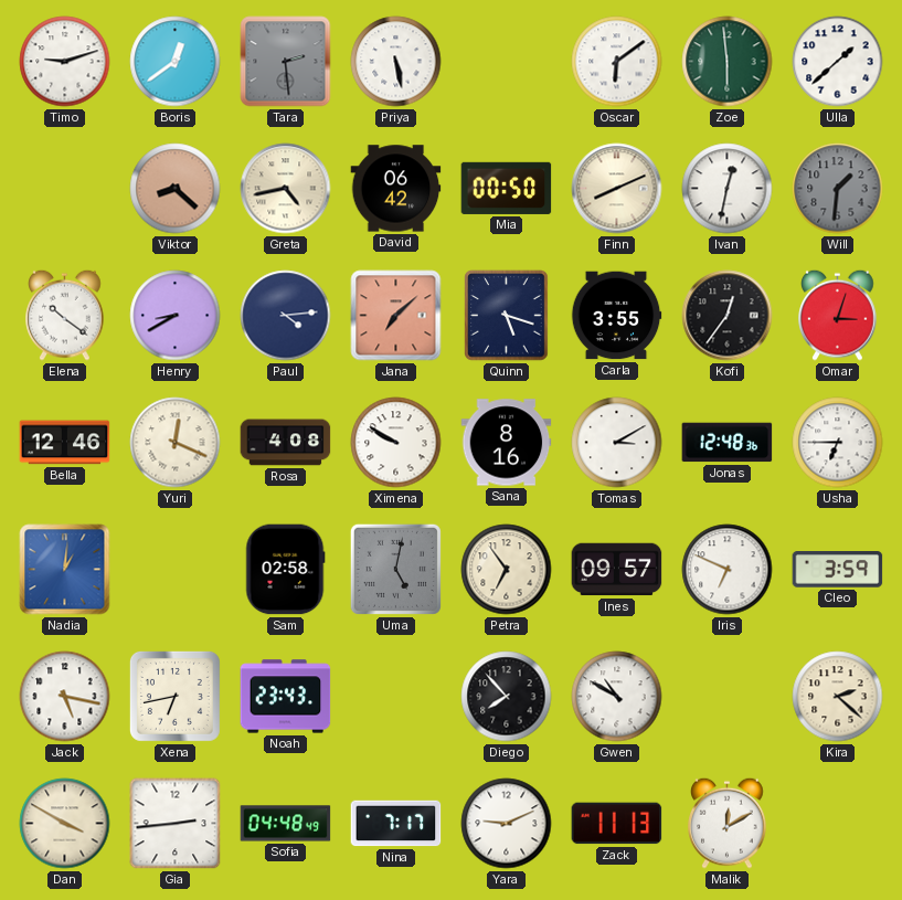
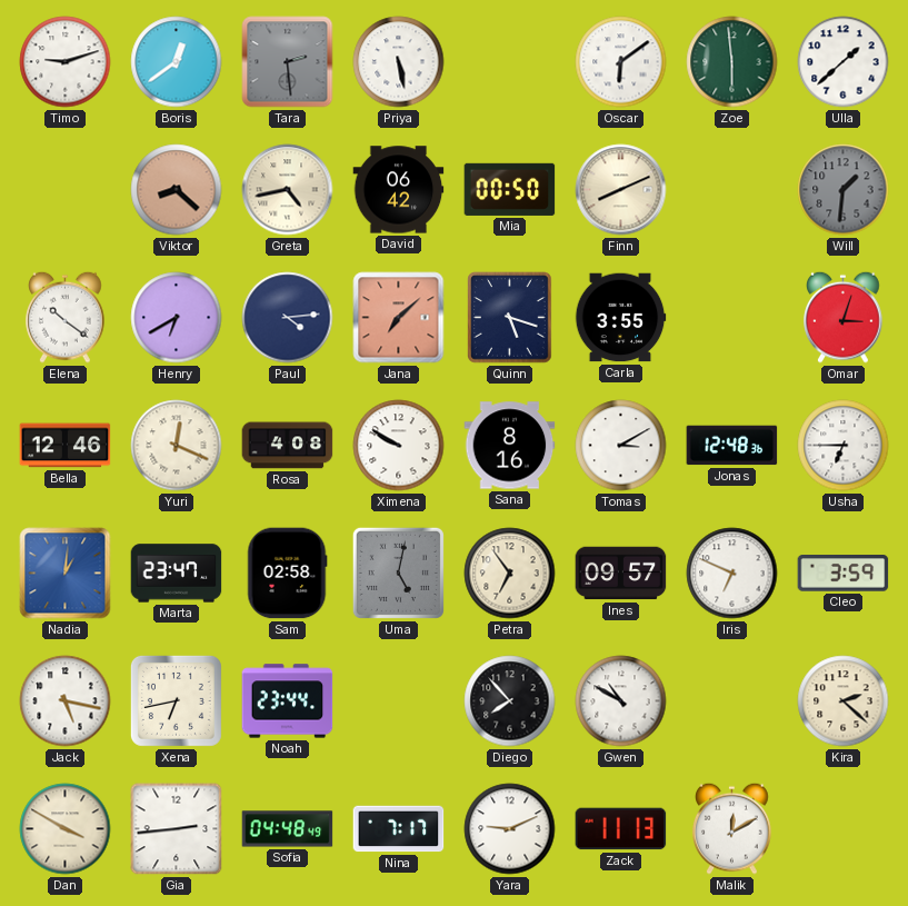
Ivan: 12:32 -> none
Henry: 8:40 -> 6:40
Kofi: 12:36 -> none
Marta: none -> 23:47
Noah: 23:43 -> 23:44
